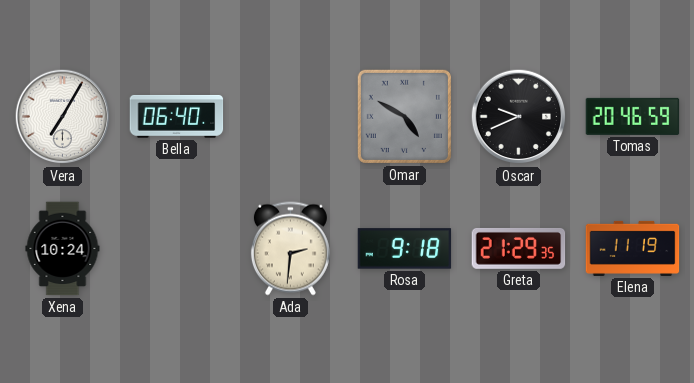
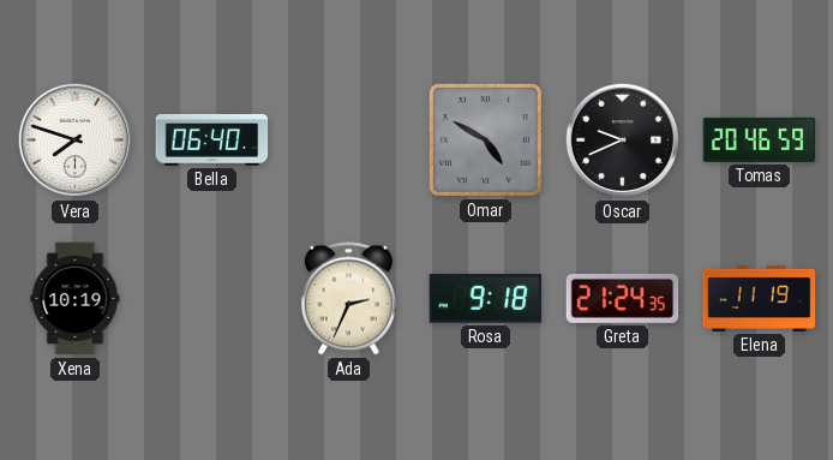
Vera: 7:05 -> 7:48
Xena: 10:24 -> 10:19
Ada: 2:31 -> 2:34
Greta: 21:29 -> 21:24
